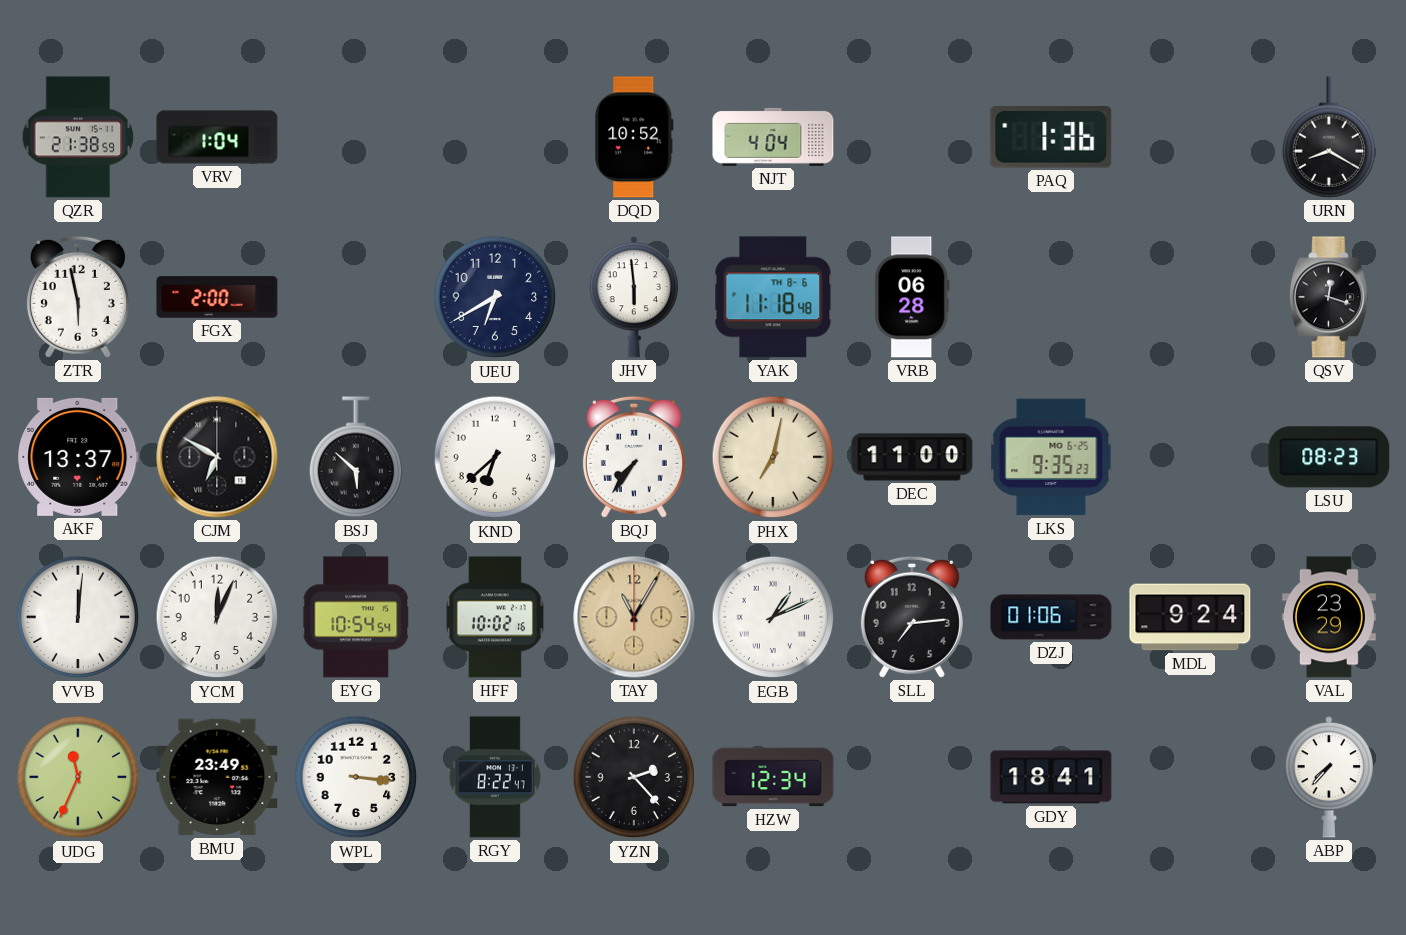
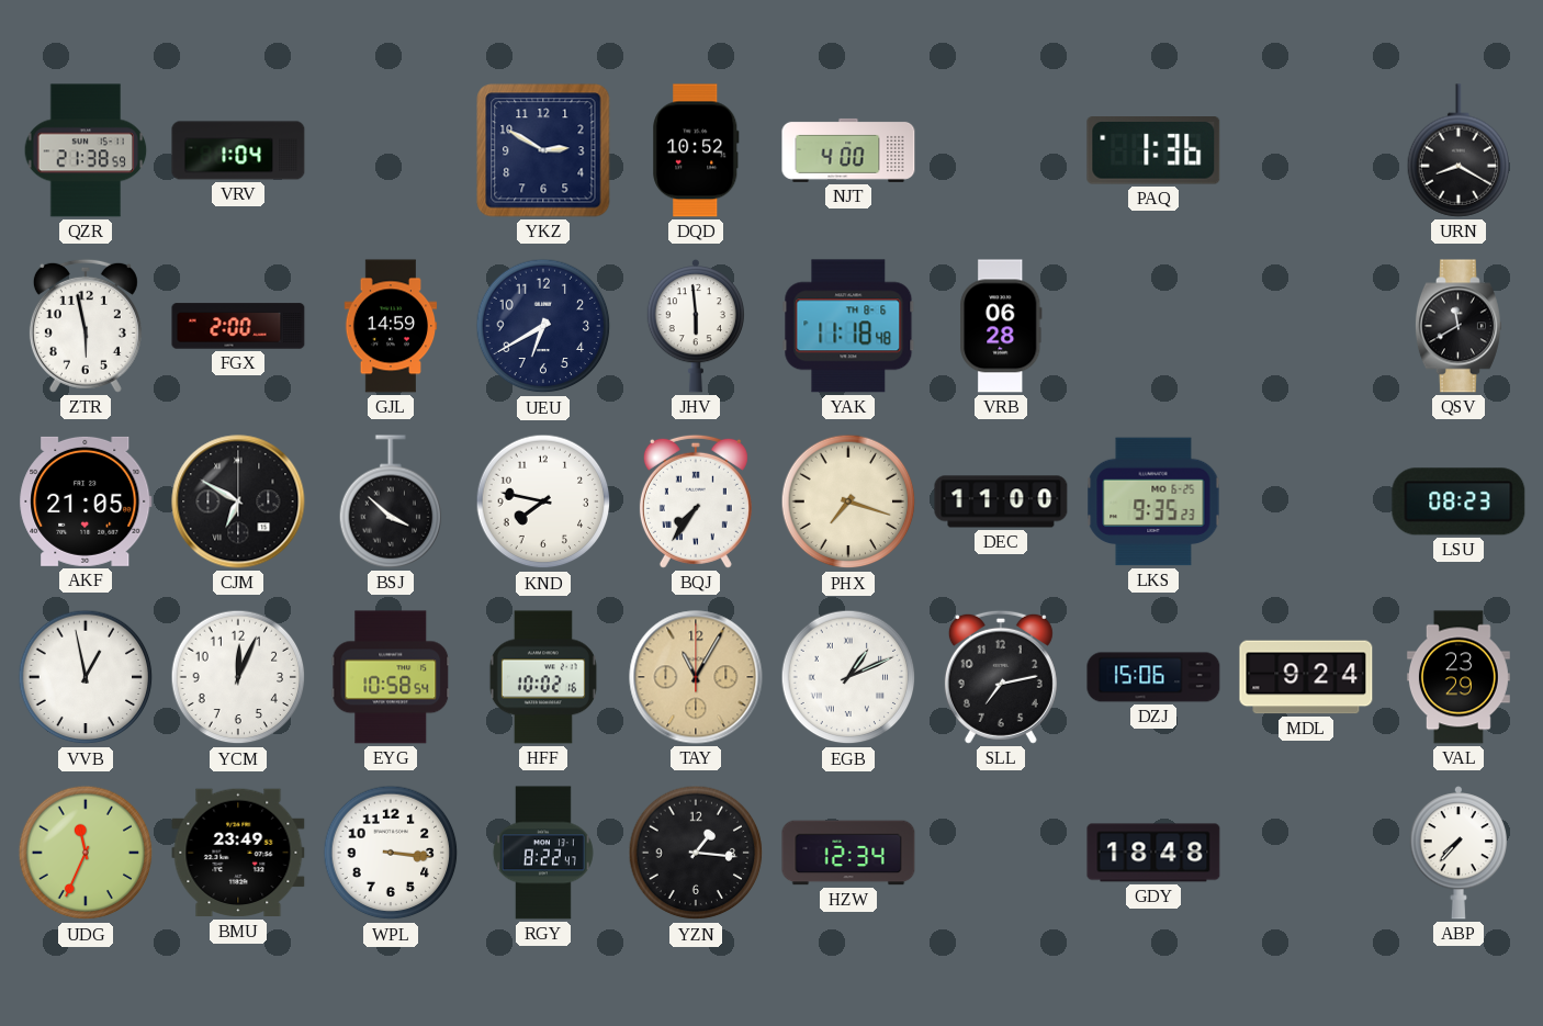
YKZ: none -> 2:50
NJT: 4:04 -> 4:00
GJL: none -> 14:59
QSV: 12:18 -> 11:40
AKF: 13:37 -> 21:05
BSJ: 5:52 -> 3:52
KND: 6:38 -> 7:47
PHX: 7:02 -> 7:18
VVB: 12:01 -> 12:58
EYG: 10:54 -> 10:58
SLL: 7:14 -> 7:13
DZJ: 01:06 -> 15:06
YZN: 2:23 -> 1:16
GDY: 18:41 -> 18:48
